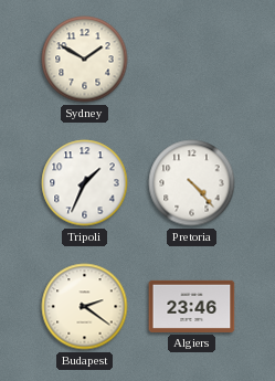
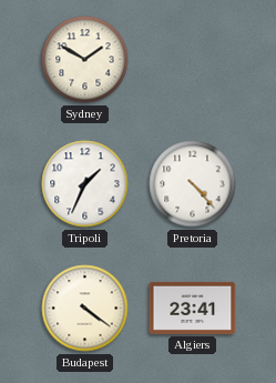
Budapest: 2:21 -> 4:21
Algiers: 23:46 -> 23:41
